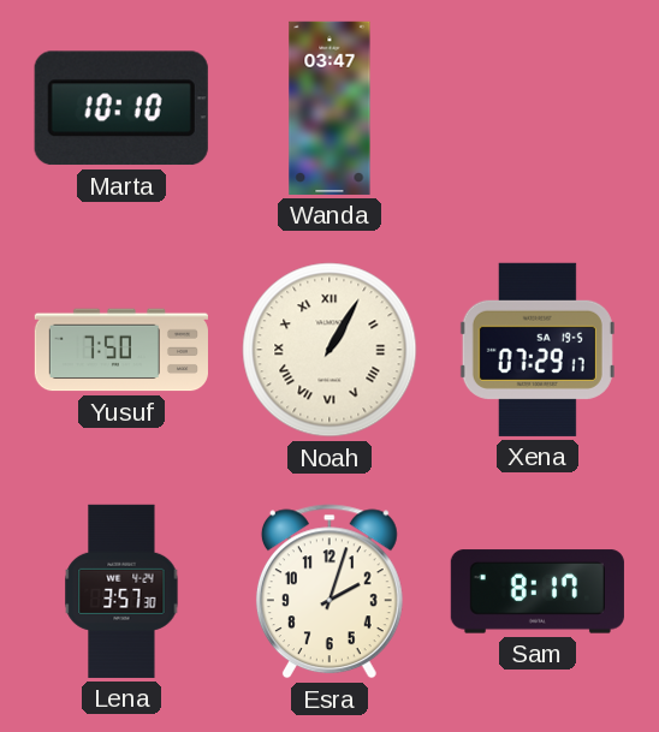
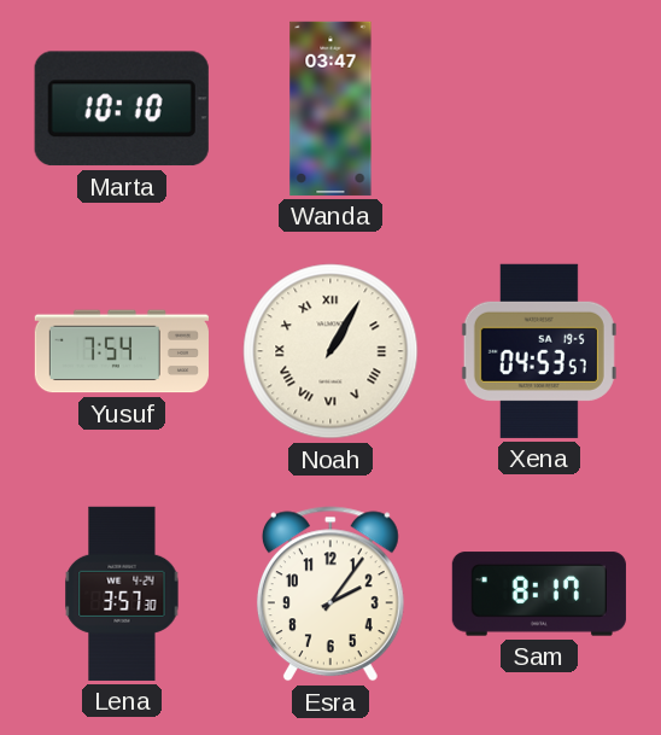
Yusuf: 7:50 -> 7:54
Xena: 07:29 -> 04:53
Esra: 2:03 -> 2:06
